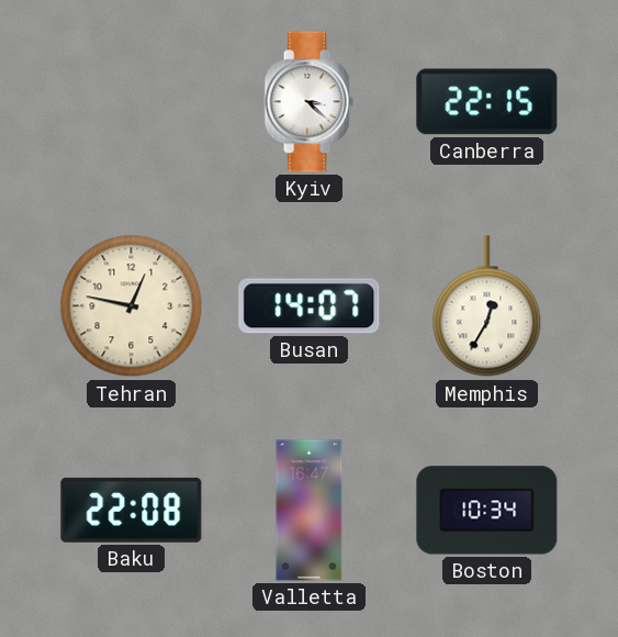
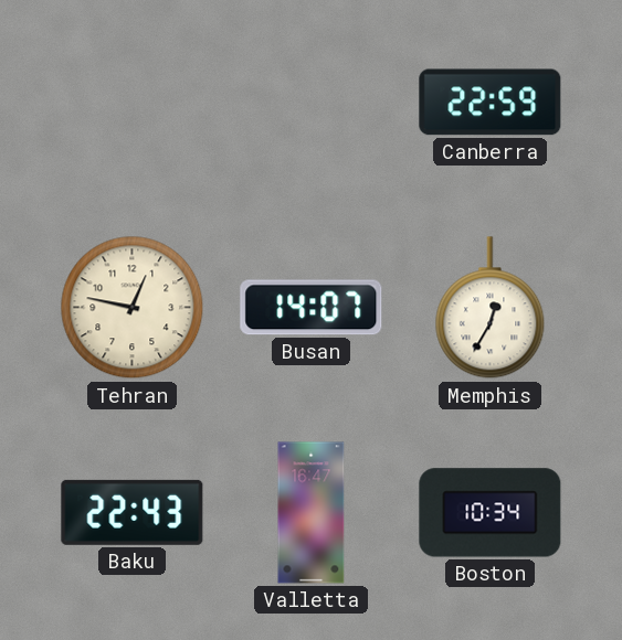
Kyiv: 3:22 -> none
Canberra: 22:15 -> 22:59
Baku: 22:08 -> 22:43
